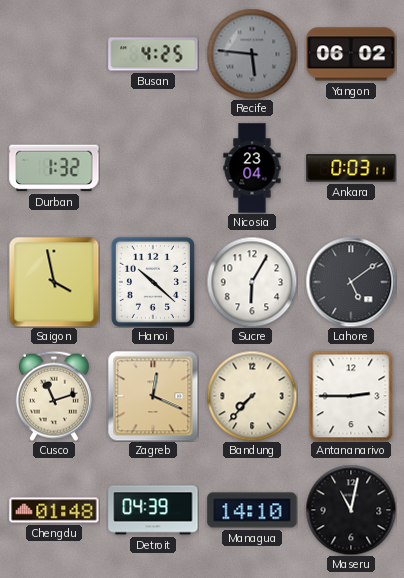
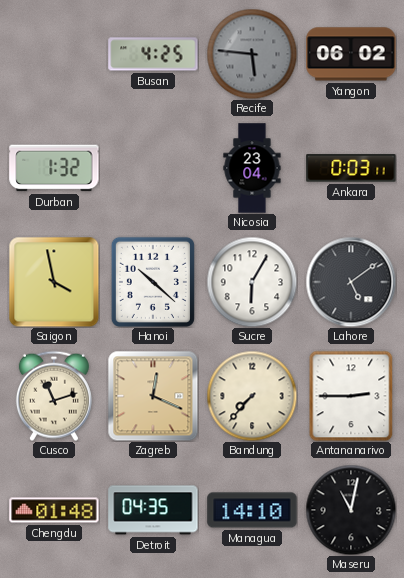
Detroit: 04:39 -> 04:35
